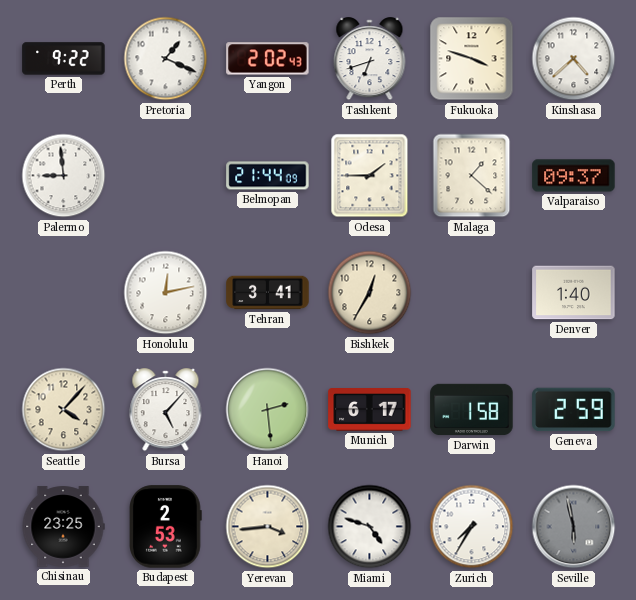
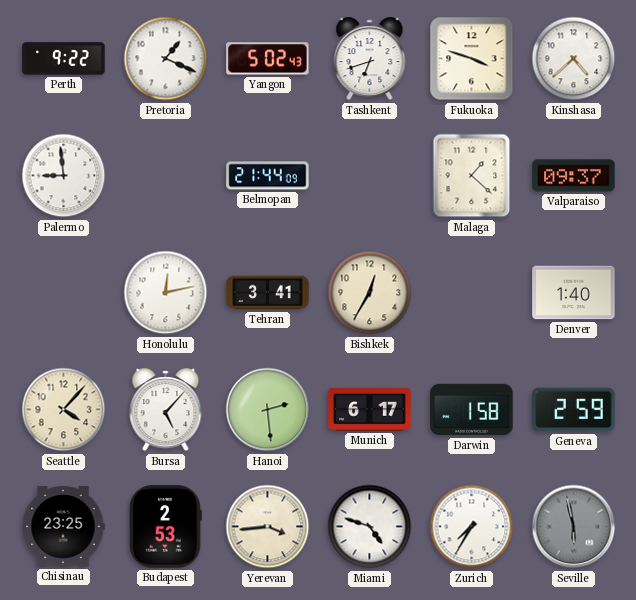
Yangon: 2:02 -> 5:02
Odesa: 1:45 -> none
